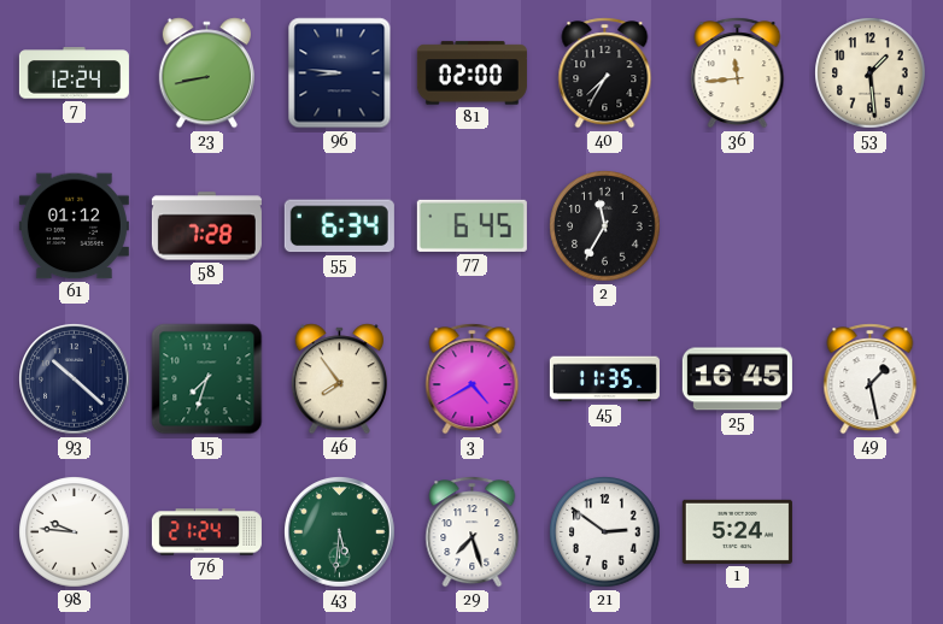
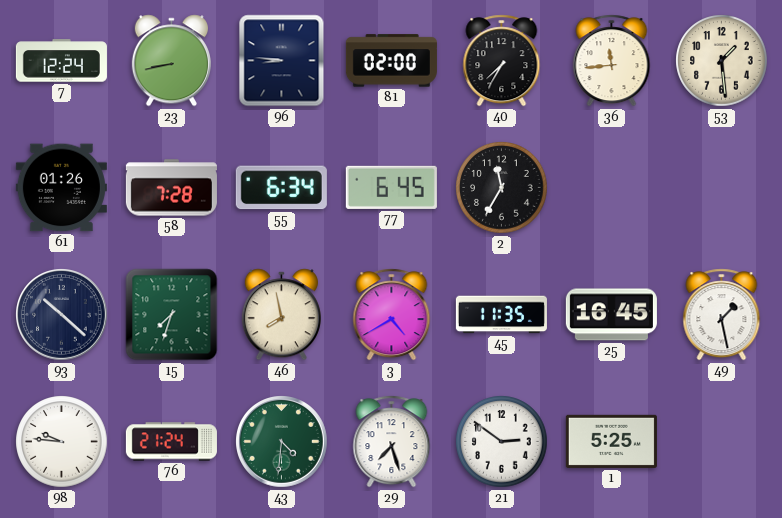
61: 01:12 -> 01:26
46: 7:54 -> 7:58
43: 5:31 -> 4:31
1: 5:24 -> 5:25
